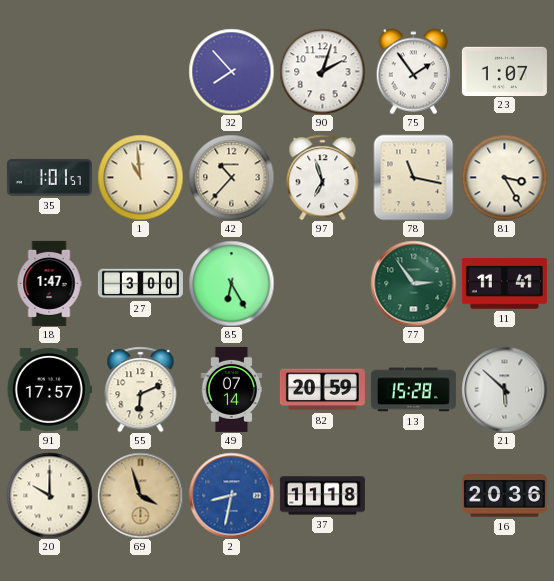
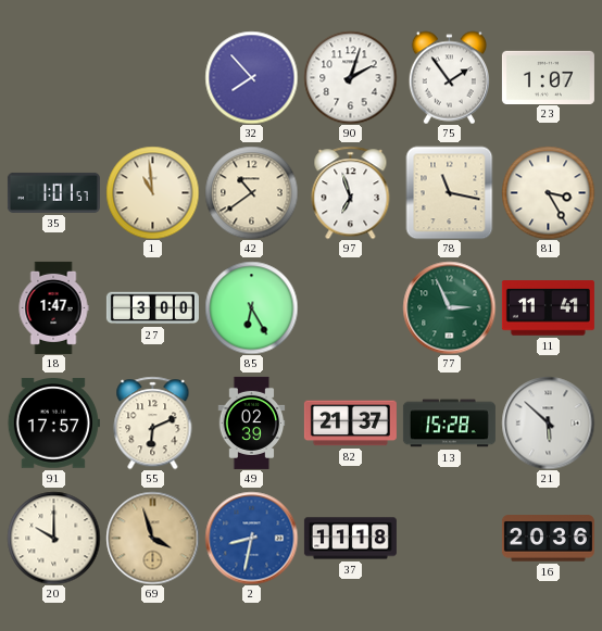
42: 10:37 -> 10:39
77: 2:54 -> 2:56
49: 07:14 -> 02:39
82: 20:59 -> 21:37
